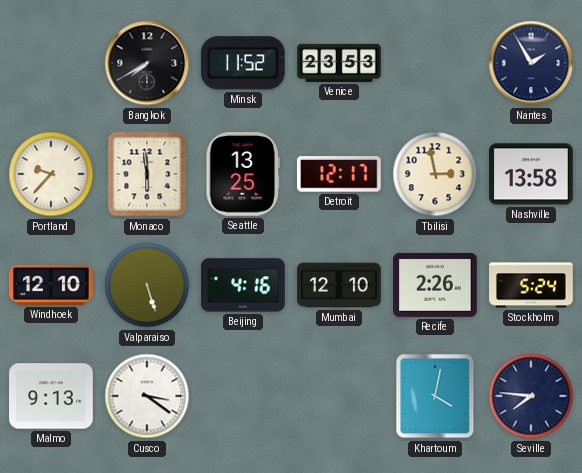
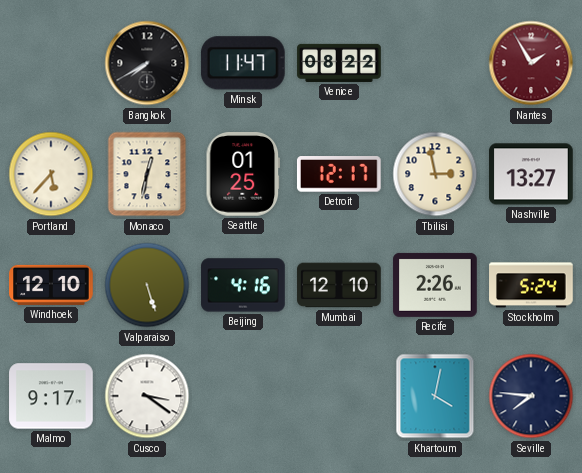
Minsk: 11:52 -> 11:47
Venice: 23:53 -> 08:22
Nantes dial: navy -> burgundy
Portland: 9:37 -> 5:37
Monaco: 5:59 -> 12:32
Seattle: 13:25 -> 01:25
Nashville: 13:58 -> 13:27
Malmo: 9:13 -> 9:17
